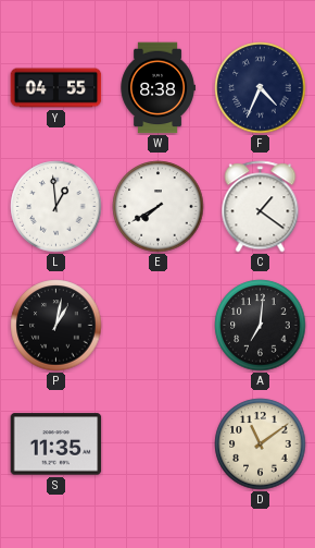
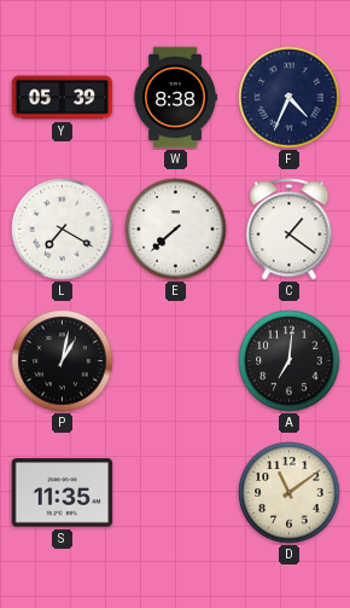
Y: 04:55 -> 05:39
L: 12:59 -> 7:20
E: 7:40 -> 7:38
